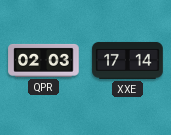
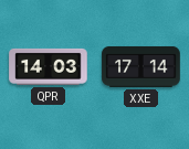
QPR: 02:03 -> 14:03
